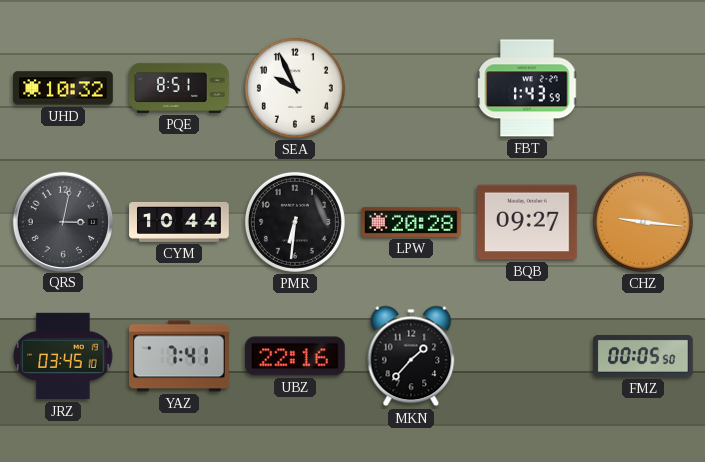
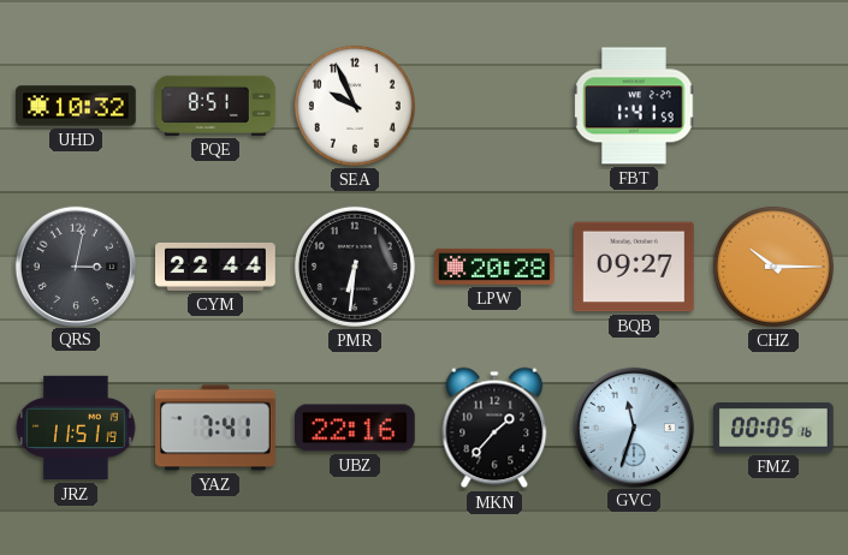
FBT: 1:43 -> 1:41
CYM: 10:44 -> 22:44
CHZ: 9:16 -> 10:15
JRZ: 03:45 -> 11:51
GVC: none -> 11:33
FMZ: 00:05:50 -> 00:05:16
